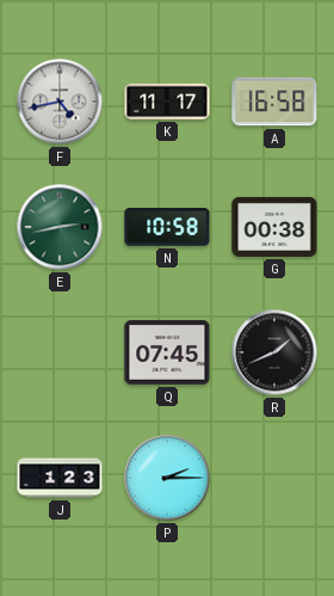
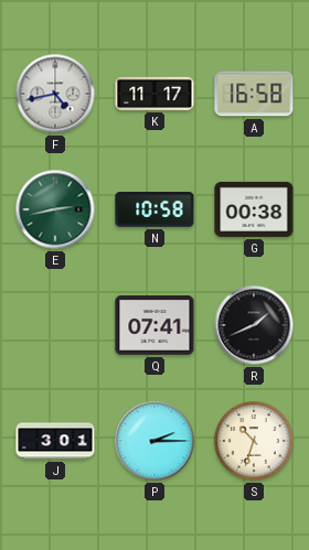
Q: 07:45 -> 07:41
J: 1:23 -> 3:01
S: none -> 10:33
